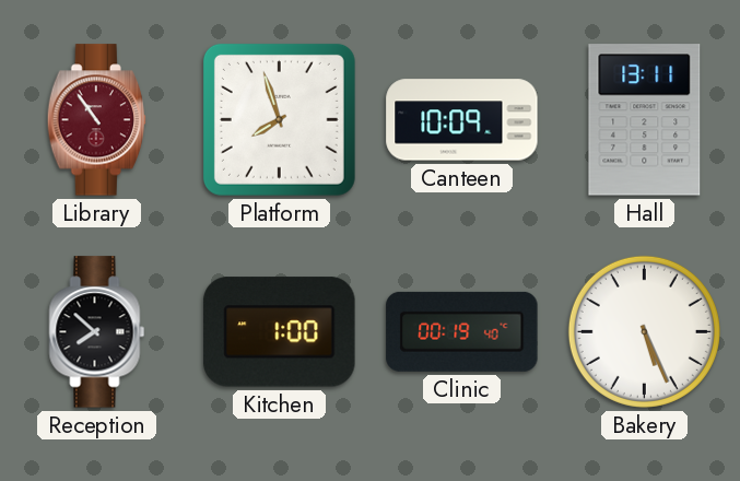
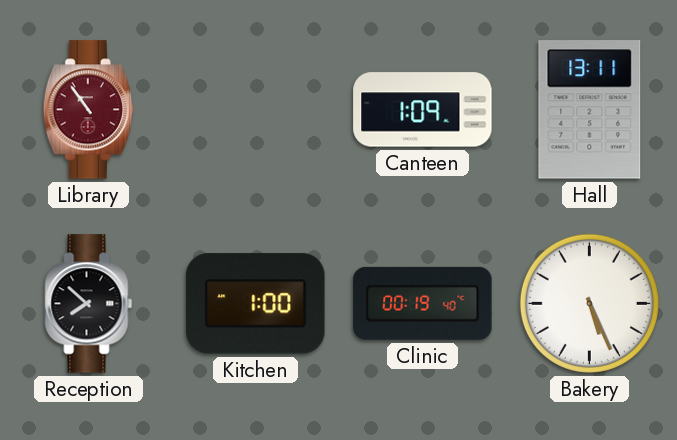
Platform: 7:57 -> none
Canteen: 10:09 -> 1:09
